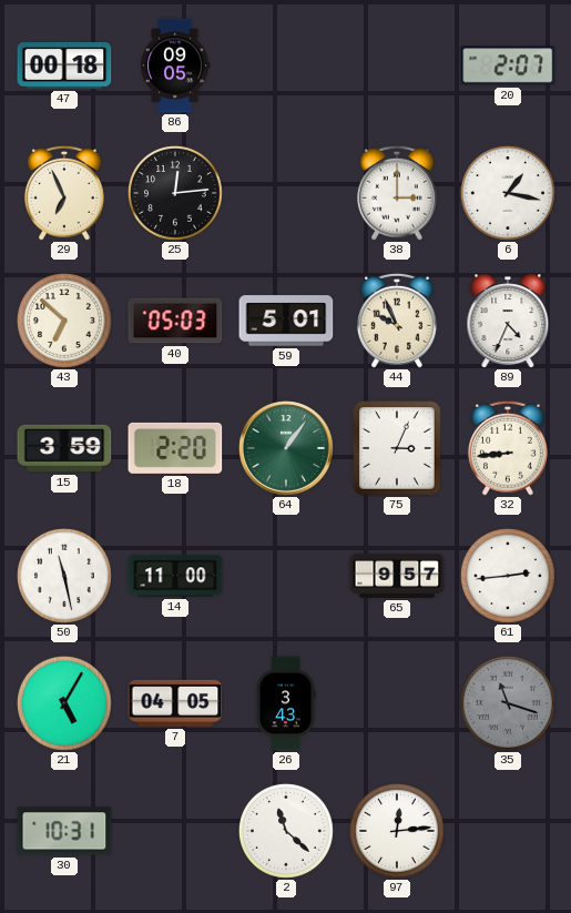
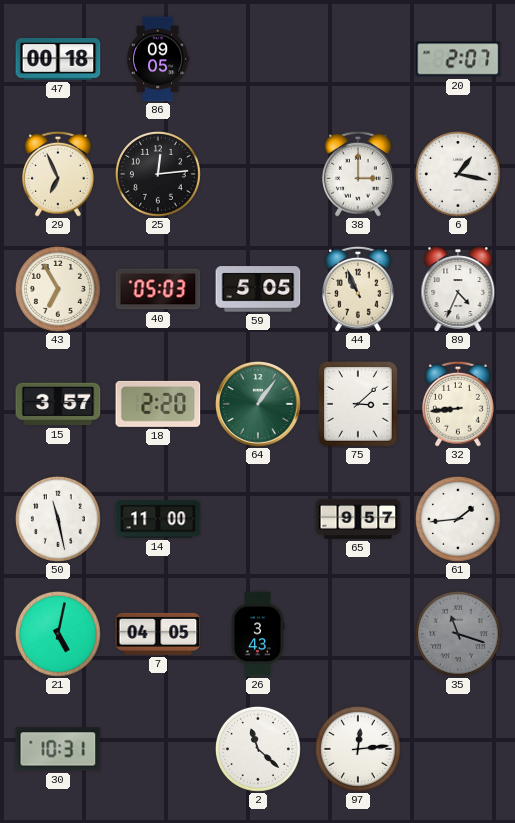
43: 6:52 -> 6:55
59: 5:01 -> 5:05
44: 9:56 -> 10:56
15: 3:59 -> 3:57
75: 3:04 -> 3:08
61: 2:44 -> 1:44
21: 5:05 -> 5:02
